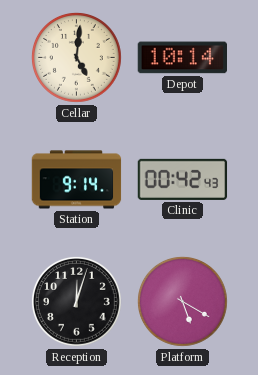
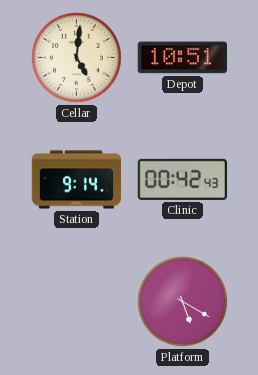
Depot: 10:14 -> 10:51
Reception: 12:03 -> none
